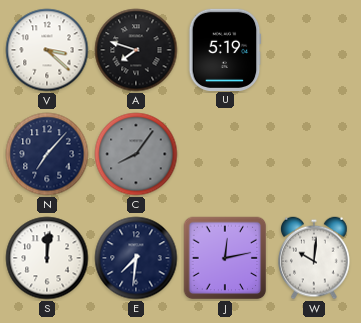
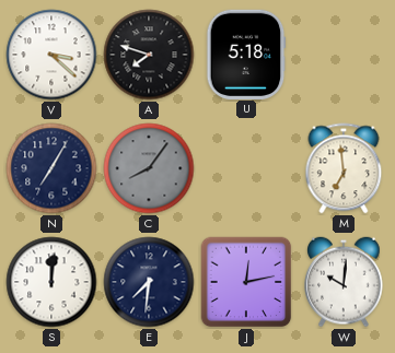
U: 5:19 -> 5:18
N: 7:07 -> 7:05
M: none -> 6:59
